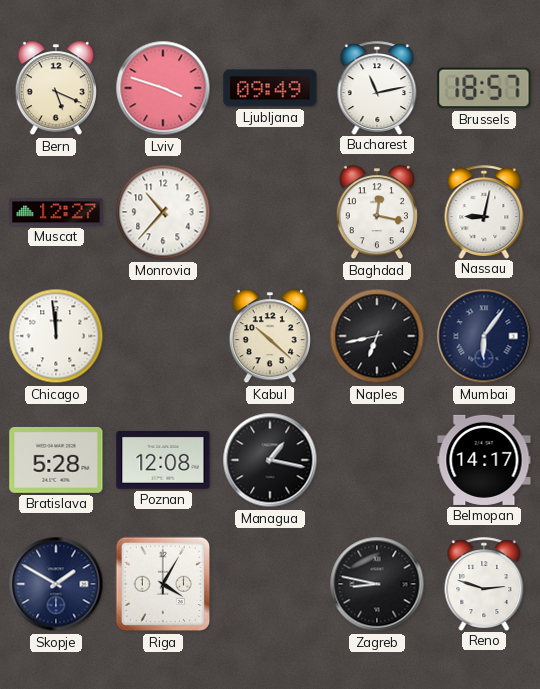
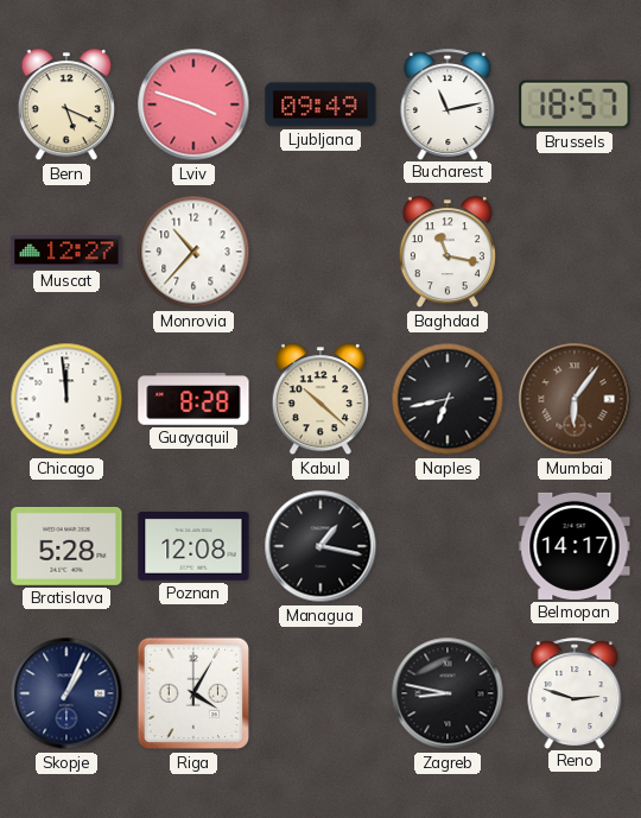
Baghdad: 12:17 -> 11:17
Nassau: 9:02 -> none
Guayaquil: none -> 8:28
Mumbai dial: navy -> brown
Skopje: 1:50 -> 1:04
